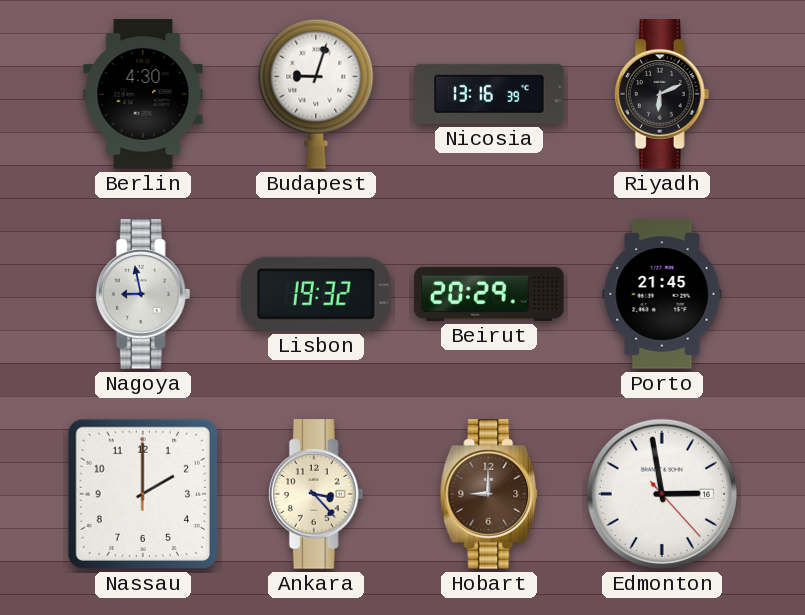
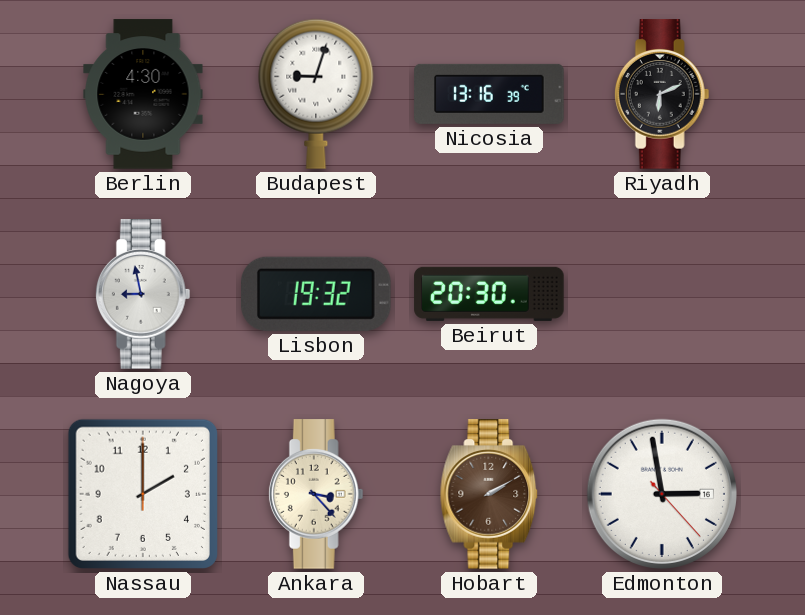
Beirut: 20:29 -> 20:30
Porto: 21:45 -> none
Hobart: 9:00 -> 2:10
